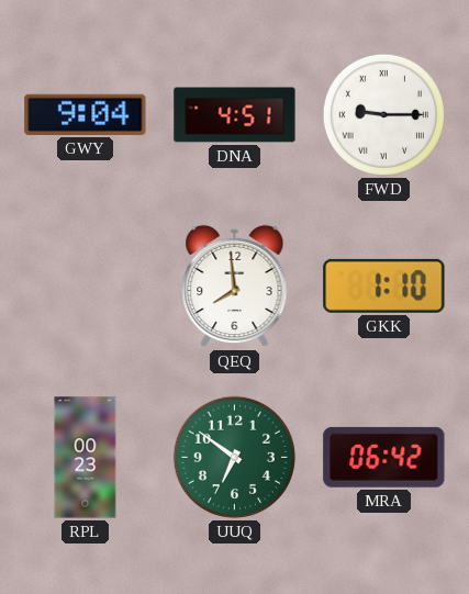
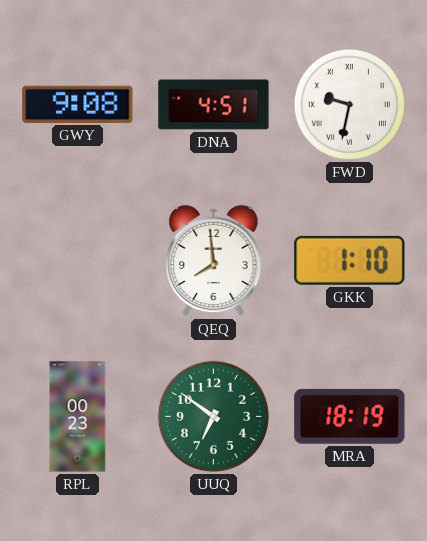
GWY: 9:04 -> 9:08
FWD: 9:15 -> 9:32
MRA: 06:42 -> 18:19
